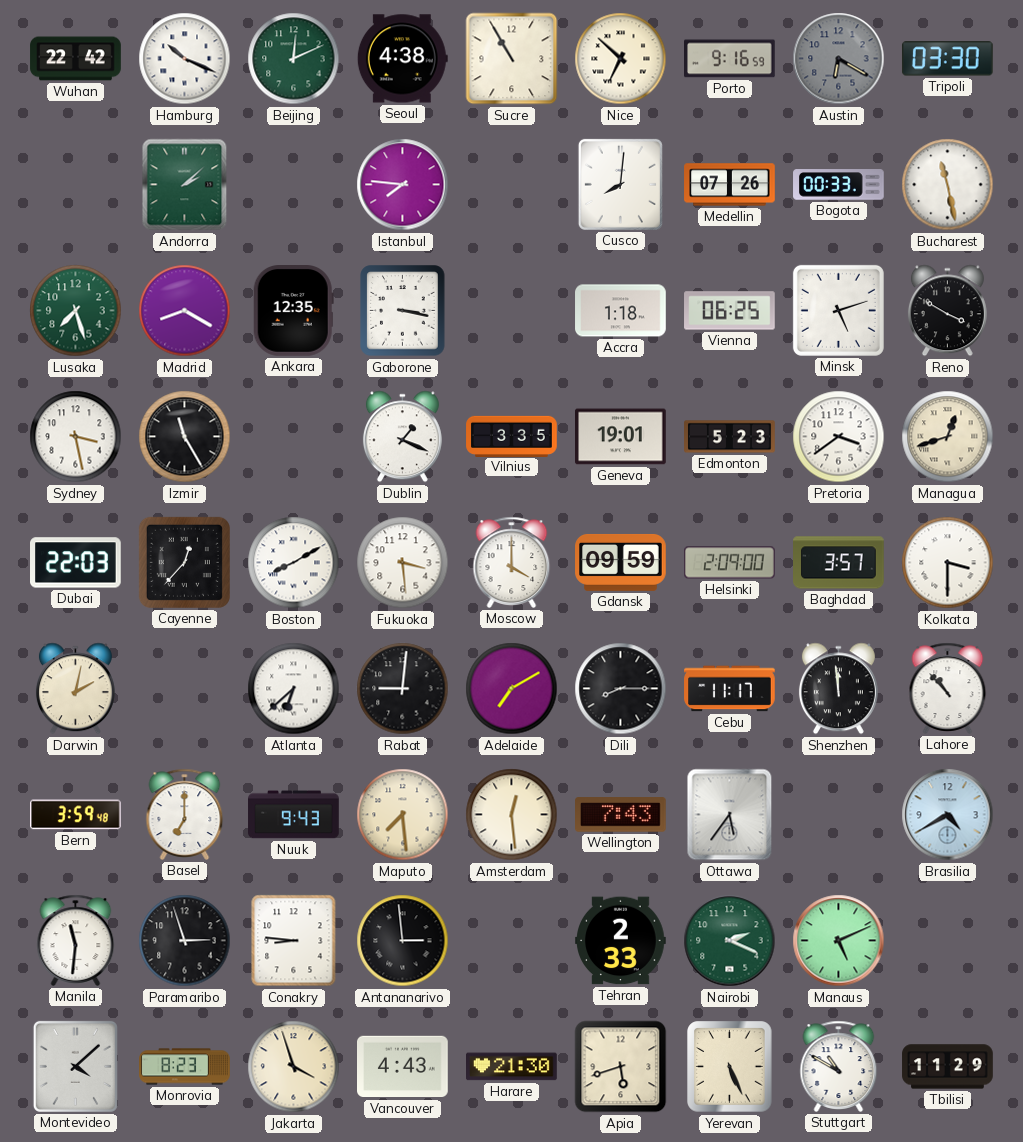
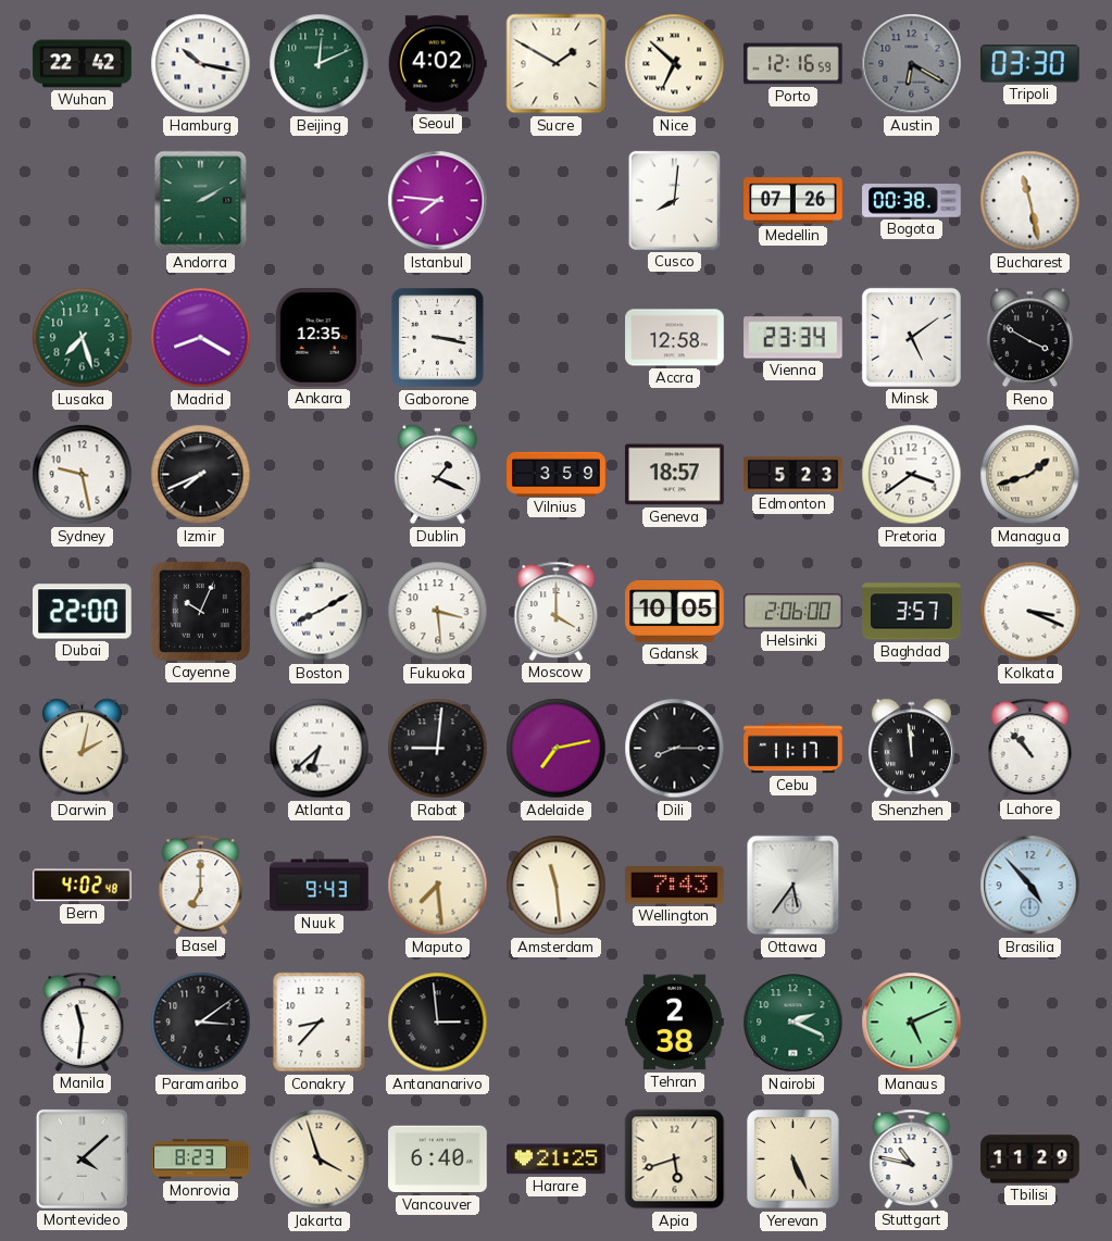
Hamburg: 10:19 -> 10:17
Seoul: 4:38 -> 4:02
Sucre: 10:55 -> 1:50
Porto: 9:16 -> 12:16
Andorra: 2:08 -> 2:10
Bogota: 00:33 -> 00:38
Accra: 1:18 -> 12:58
Vienna: 06:25 -> 23:34
Minsk: 5:12 -> 5:09
Sydney: 3:28 -> 9:28
Izmir: 11:25 -> 7:41
Vilnius: 3:35 -> 3:59
Geneva: 19:01 -> 18:57
Managua: 12:42 -> 1:42
Dubai: 22:03 -> 22:00
Cayenne: 12:37 -> 10:04
Gdansk: 09:59 -> 10:05
Helsinki: 2:09 -> 2:06
Kolkata: 3:30 -> 3:19
Adelaide: 7:10 -> 7:13
Bern: 3:59 -> 4:02
Amsterdam: 12:29 -> 11:29
Brasilia: 4:40 -> 4:53
Paramaribo: 2:57 -> 3:09
Conakry: 8:46 -> 8:37
Tehran: 2:33 -> 2:38
Vancouver: 4:43 -> 6:40
Harare: 21:30 -> 21:25
Stuttgart: 10:50 -> 10:47
